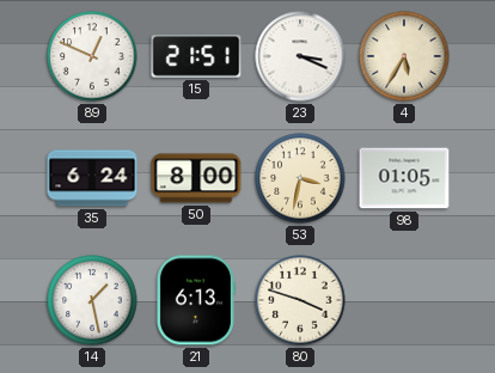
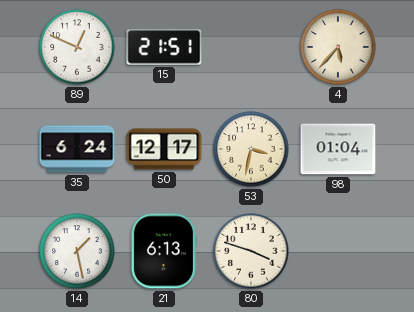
23: 3:19 -> none
4: 5:35 -> 5:37
50: 8:00 -> 12:17
98: 01:05 -> 01:04
